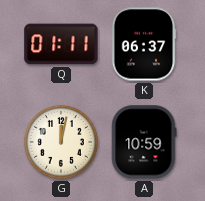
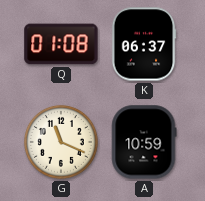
Q: 01:11 -> 01:08
G: 12:02 -> 11:19
